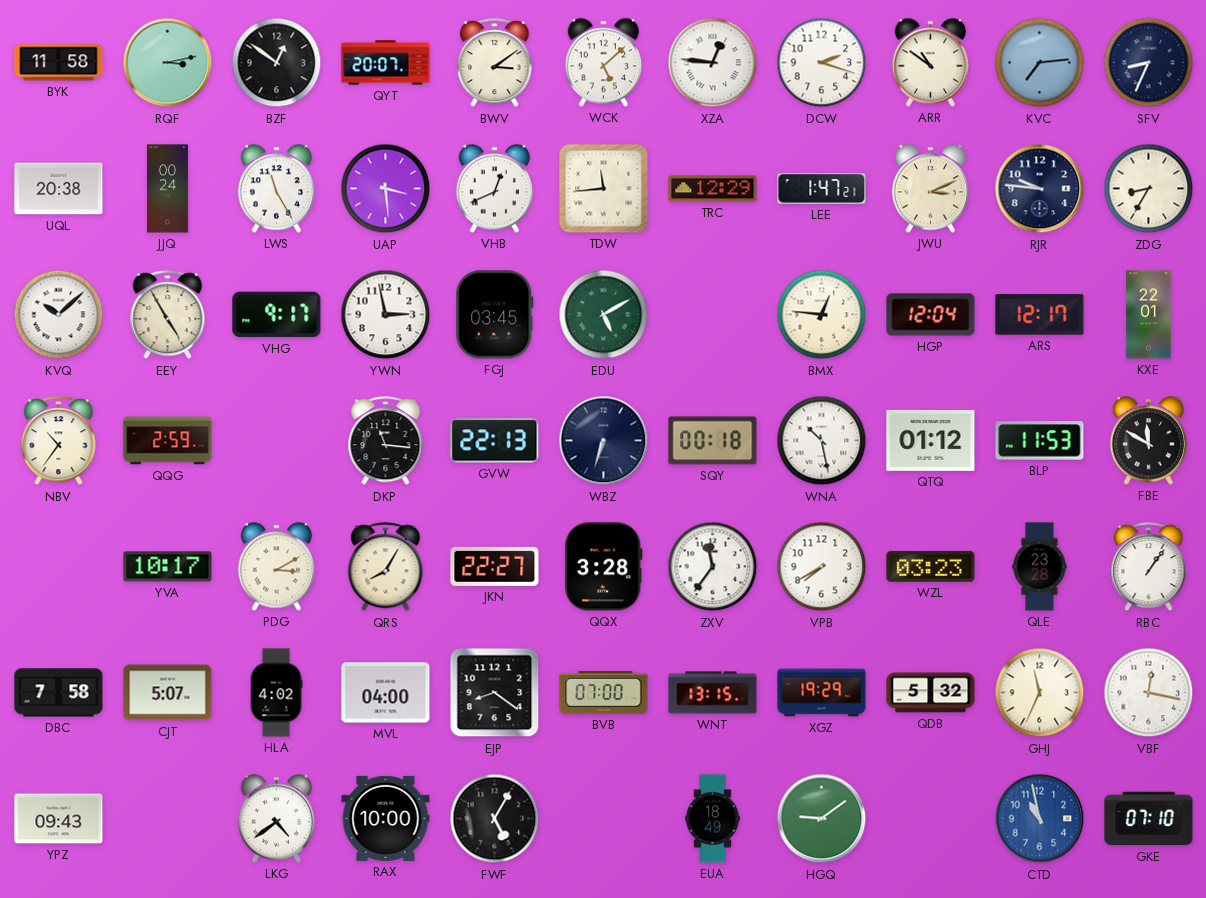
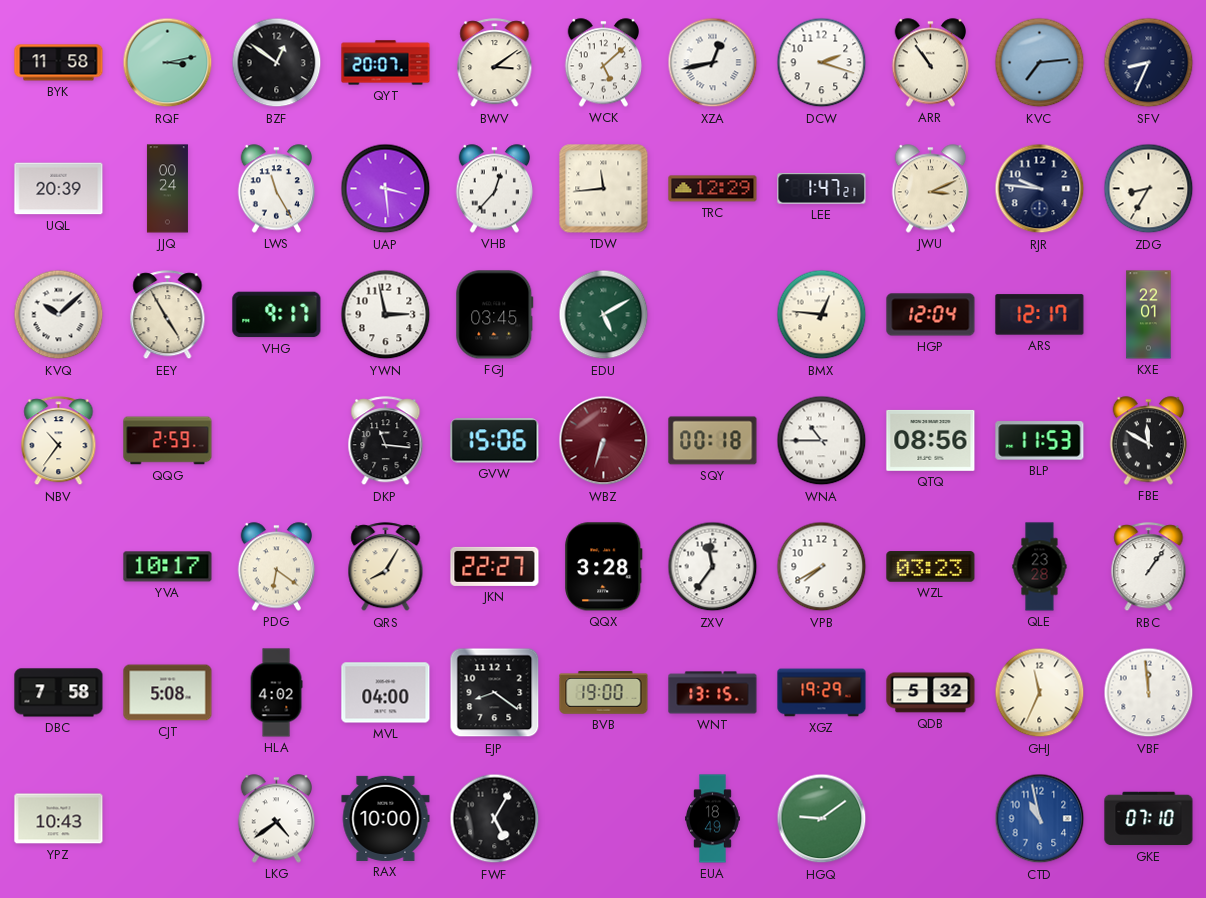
XZA: 12:46 -> 12:43
ARR: 10:51 -> 10:54
UQL: 20:38 -> 20:39
VHB: 12:41 -> 12:37
GVW: 22:13 -> 15:06
WBZ dial: navy -> burgundy
WNA: 10:28 -> 10:45
QTQ: 01:12 -> 08:56
PDG: 3:10 -> 6:21
CJT: 5:07 -> 5:08
BVB: 07:00 -> 19:00
VBF: 12:17 -> 11:59
YPZ: 09:43 -> 10:43
